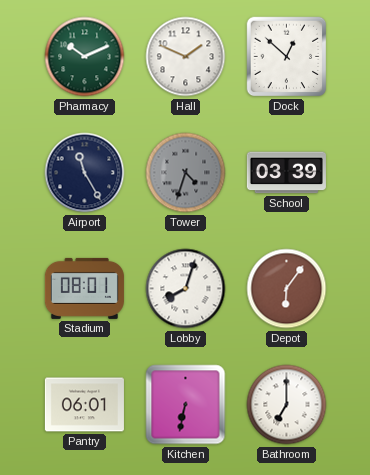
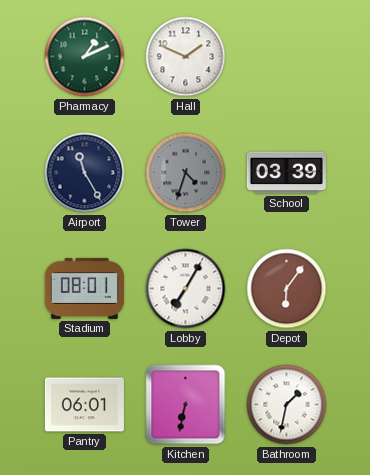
Pharmacy: 10:11 -> 1:11
Dock: 12:52 -> none
Lobby: 8:03 -> 7:05
Bathroom: 7:00 -> 1:32
